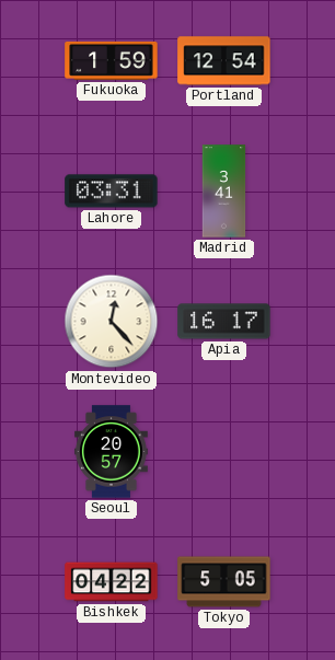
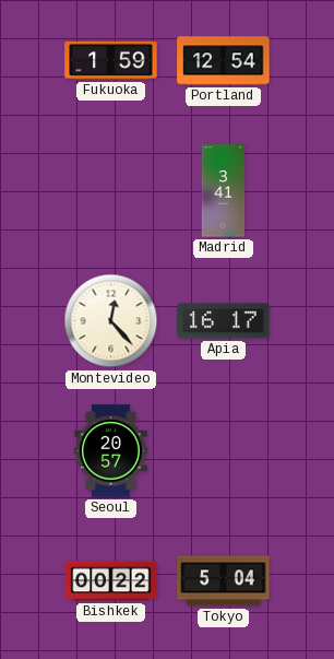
Lahore: 03:31 -> none
Bishkek: 04:22 -> 00:22
Tokyo: 5:05 -> 5:04
